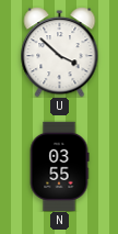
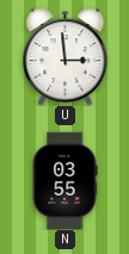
U: 3:52 -> 2:59
